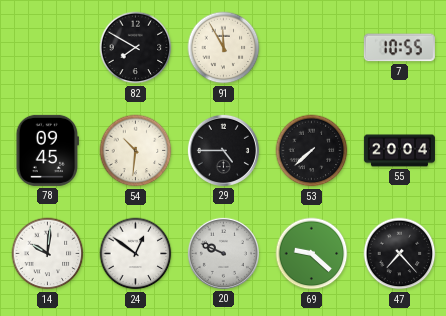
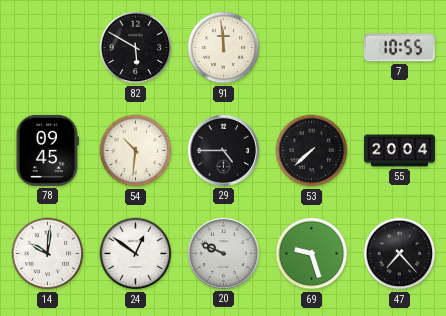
82: 7:50 -> 5:50
91: 11:55 -> 11:59
69: 9:22 -> 9:27
